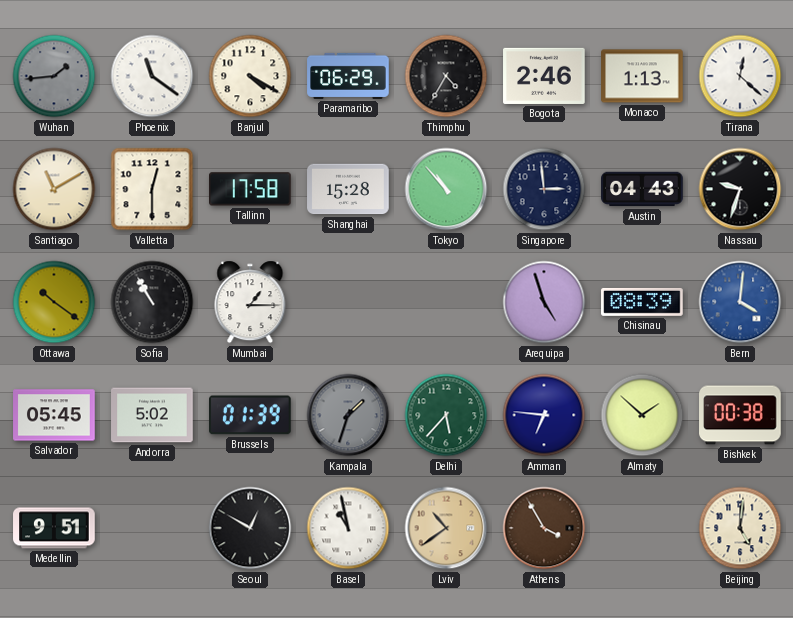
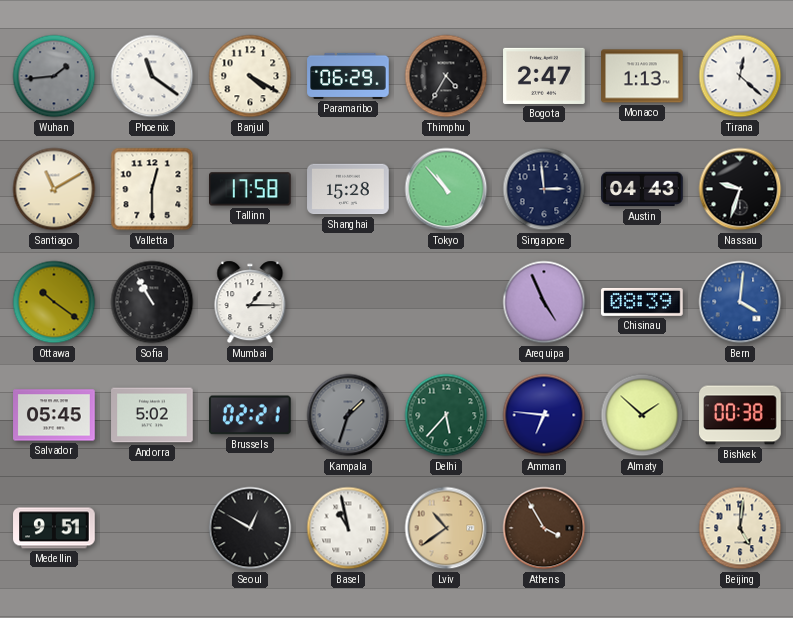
Bogota: 2:46 -> 2:47
Arequipa: 4:57 -> 4:56
Brussels: 01:39 -> 02:21
